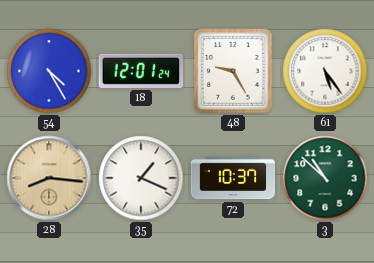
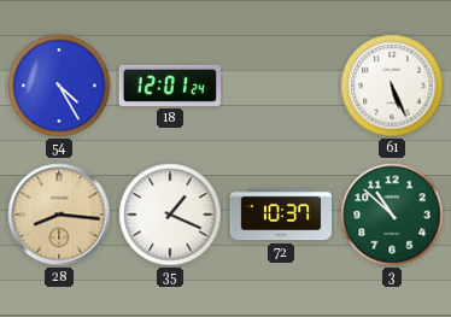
48: 9:25 -> none
61: 5:24 -> 5:26
